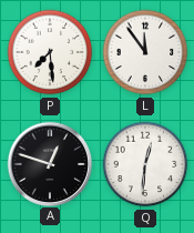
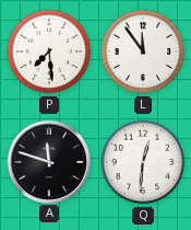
A: 12:48 -> 11:48
